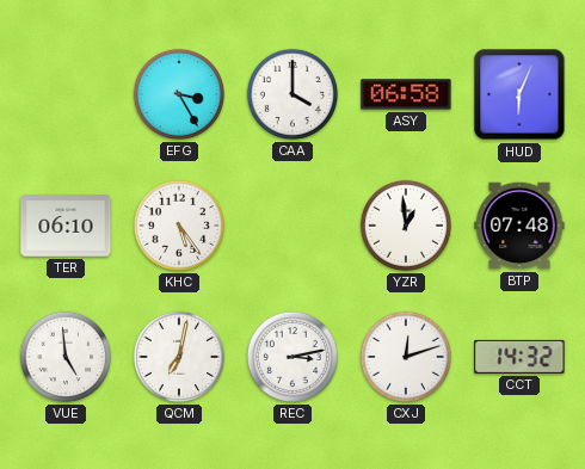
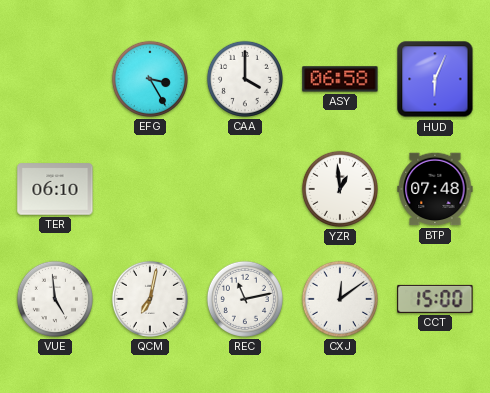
KHC: 5:24 -> none
REC: 3:13 -> 11:13
CXJ: 12:12 -> 12:09
CCT: 14:32 -> 15:00
